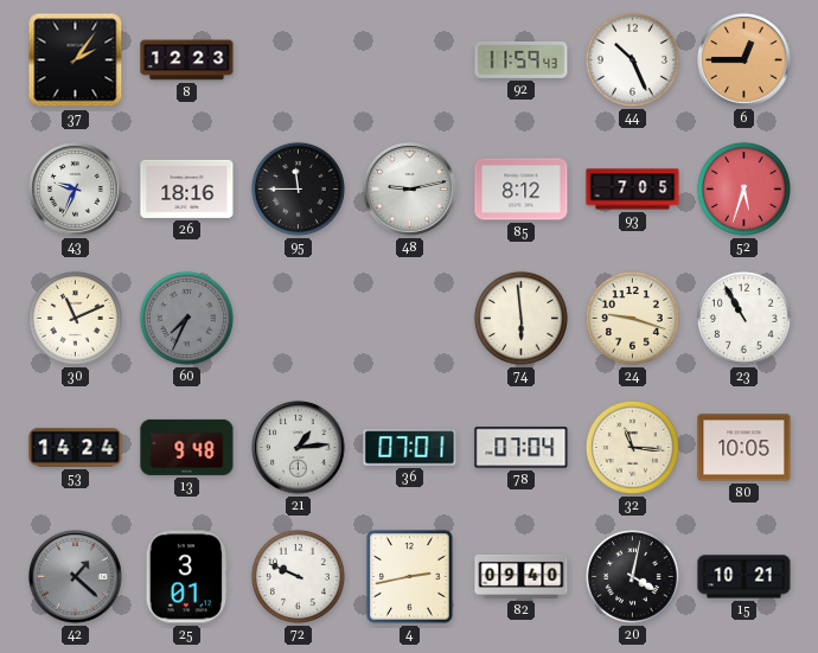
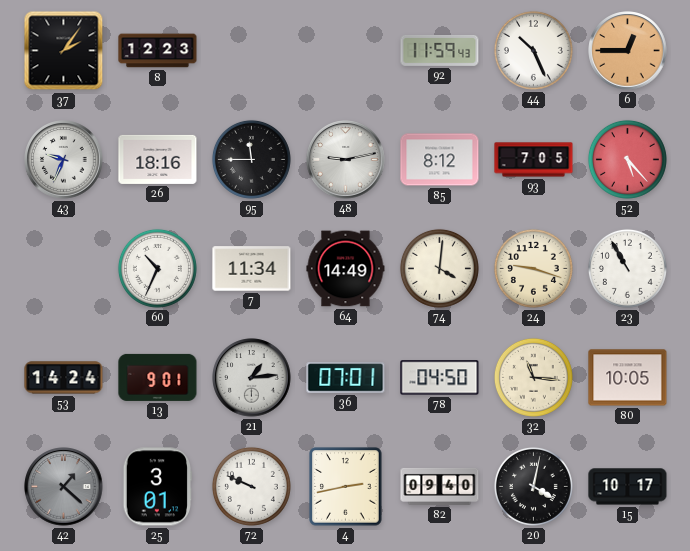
52: 5:33 -> 5:23
30: 11:11 -> none
60: 7:34 -> 10:34
60 dial: grey -> white
7: none -> 11:34
64: none -> 14:49
74: 5:59 -> 4:01
13: 9:48 -> 9:01
78: 07:04 -> 04:50
15: 10:21 -> 10:17
